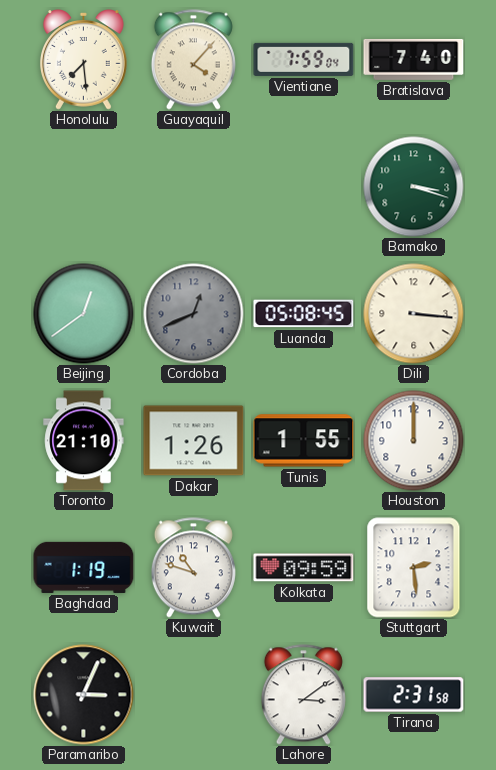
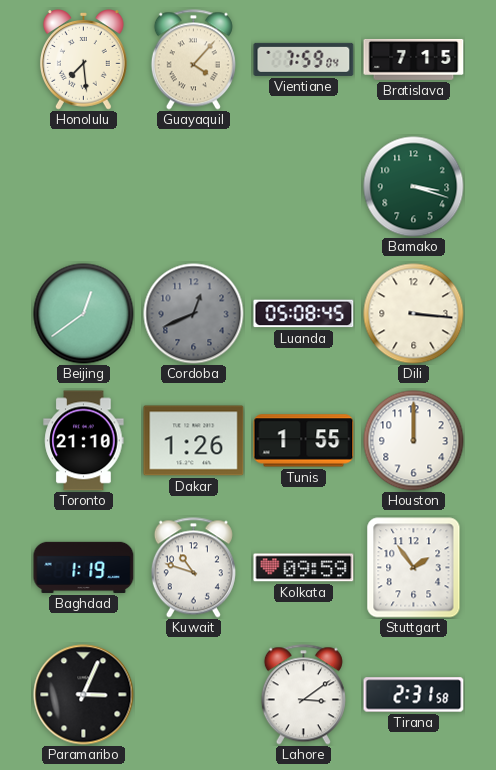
Bratislava: 7:40 -> 7:15
Stuttgart: 2:29 -> 1:54
